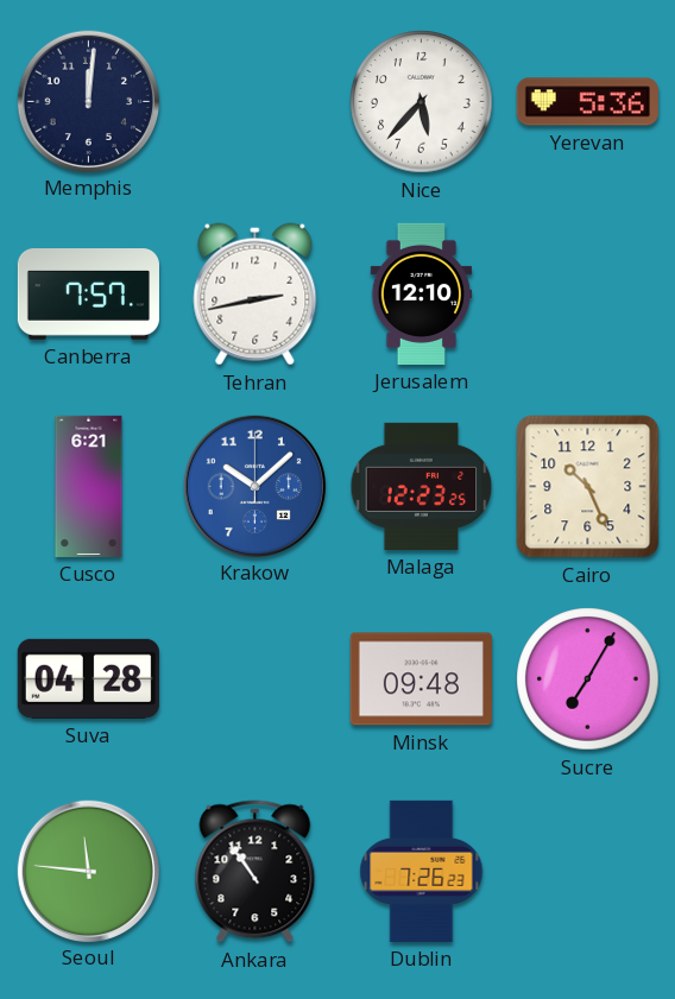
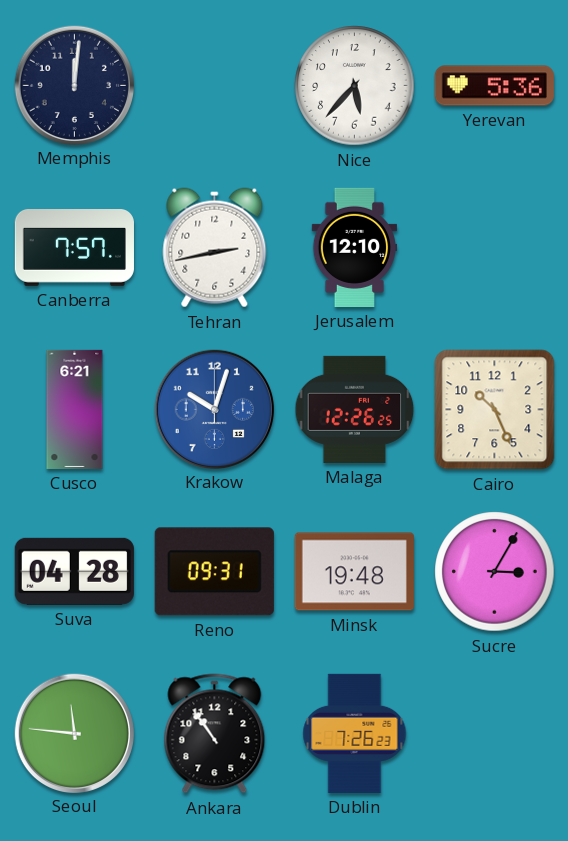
Krakow: 10:08 -> 10:03
Malaga: 12:23 -> 12:26
Reno: none -> 09:31
Minsk: 09:48 -> 19:48
Sucre: 7:05 -> 3:05
